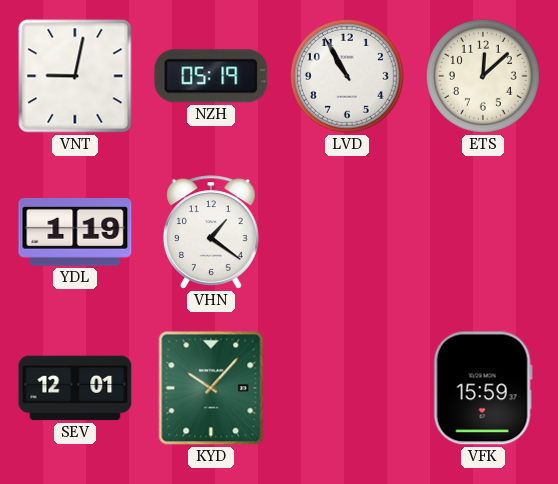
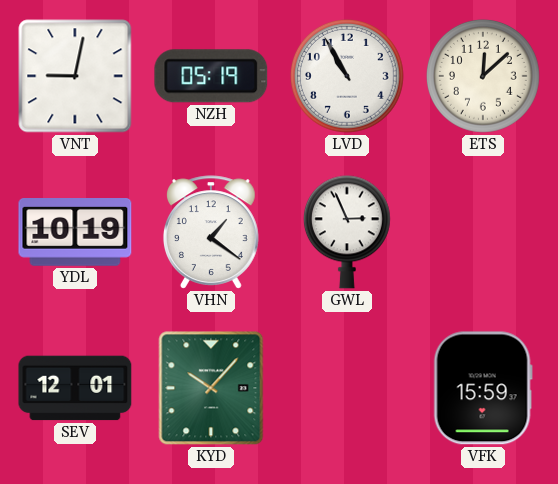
YDL: 1:19 -> 10:19
GWL: none -> 2:56
